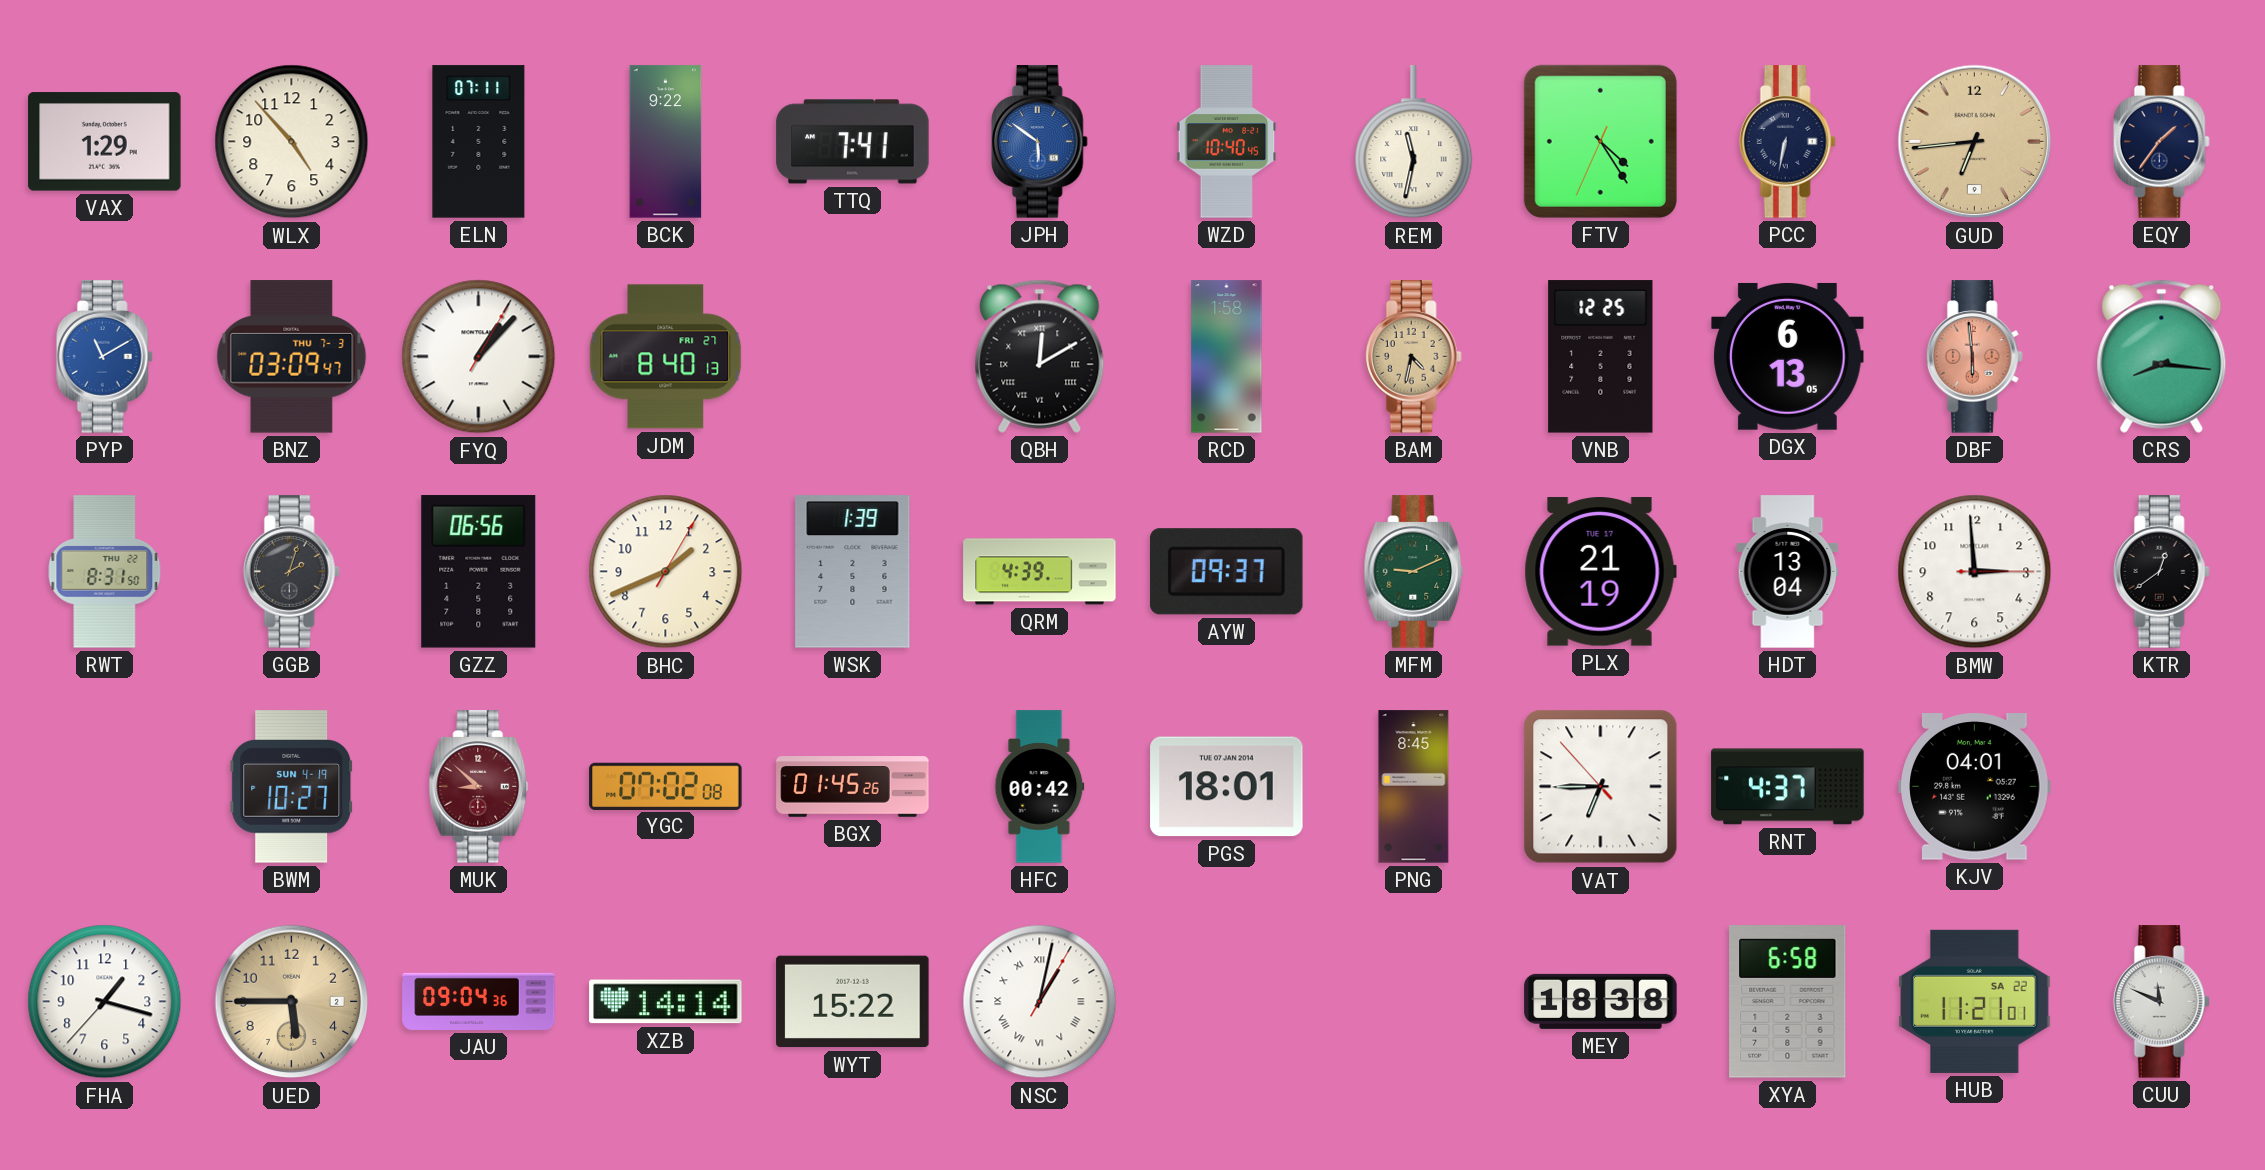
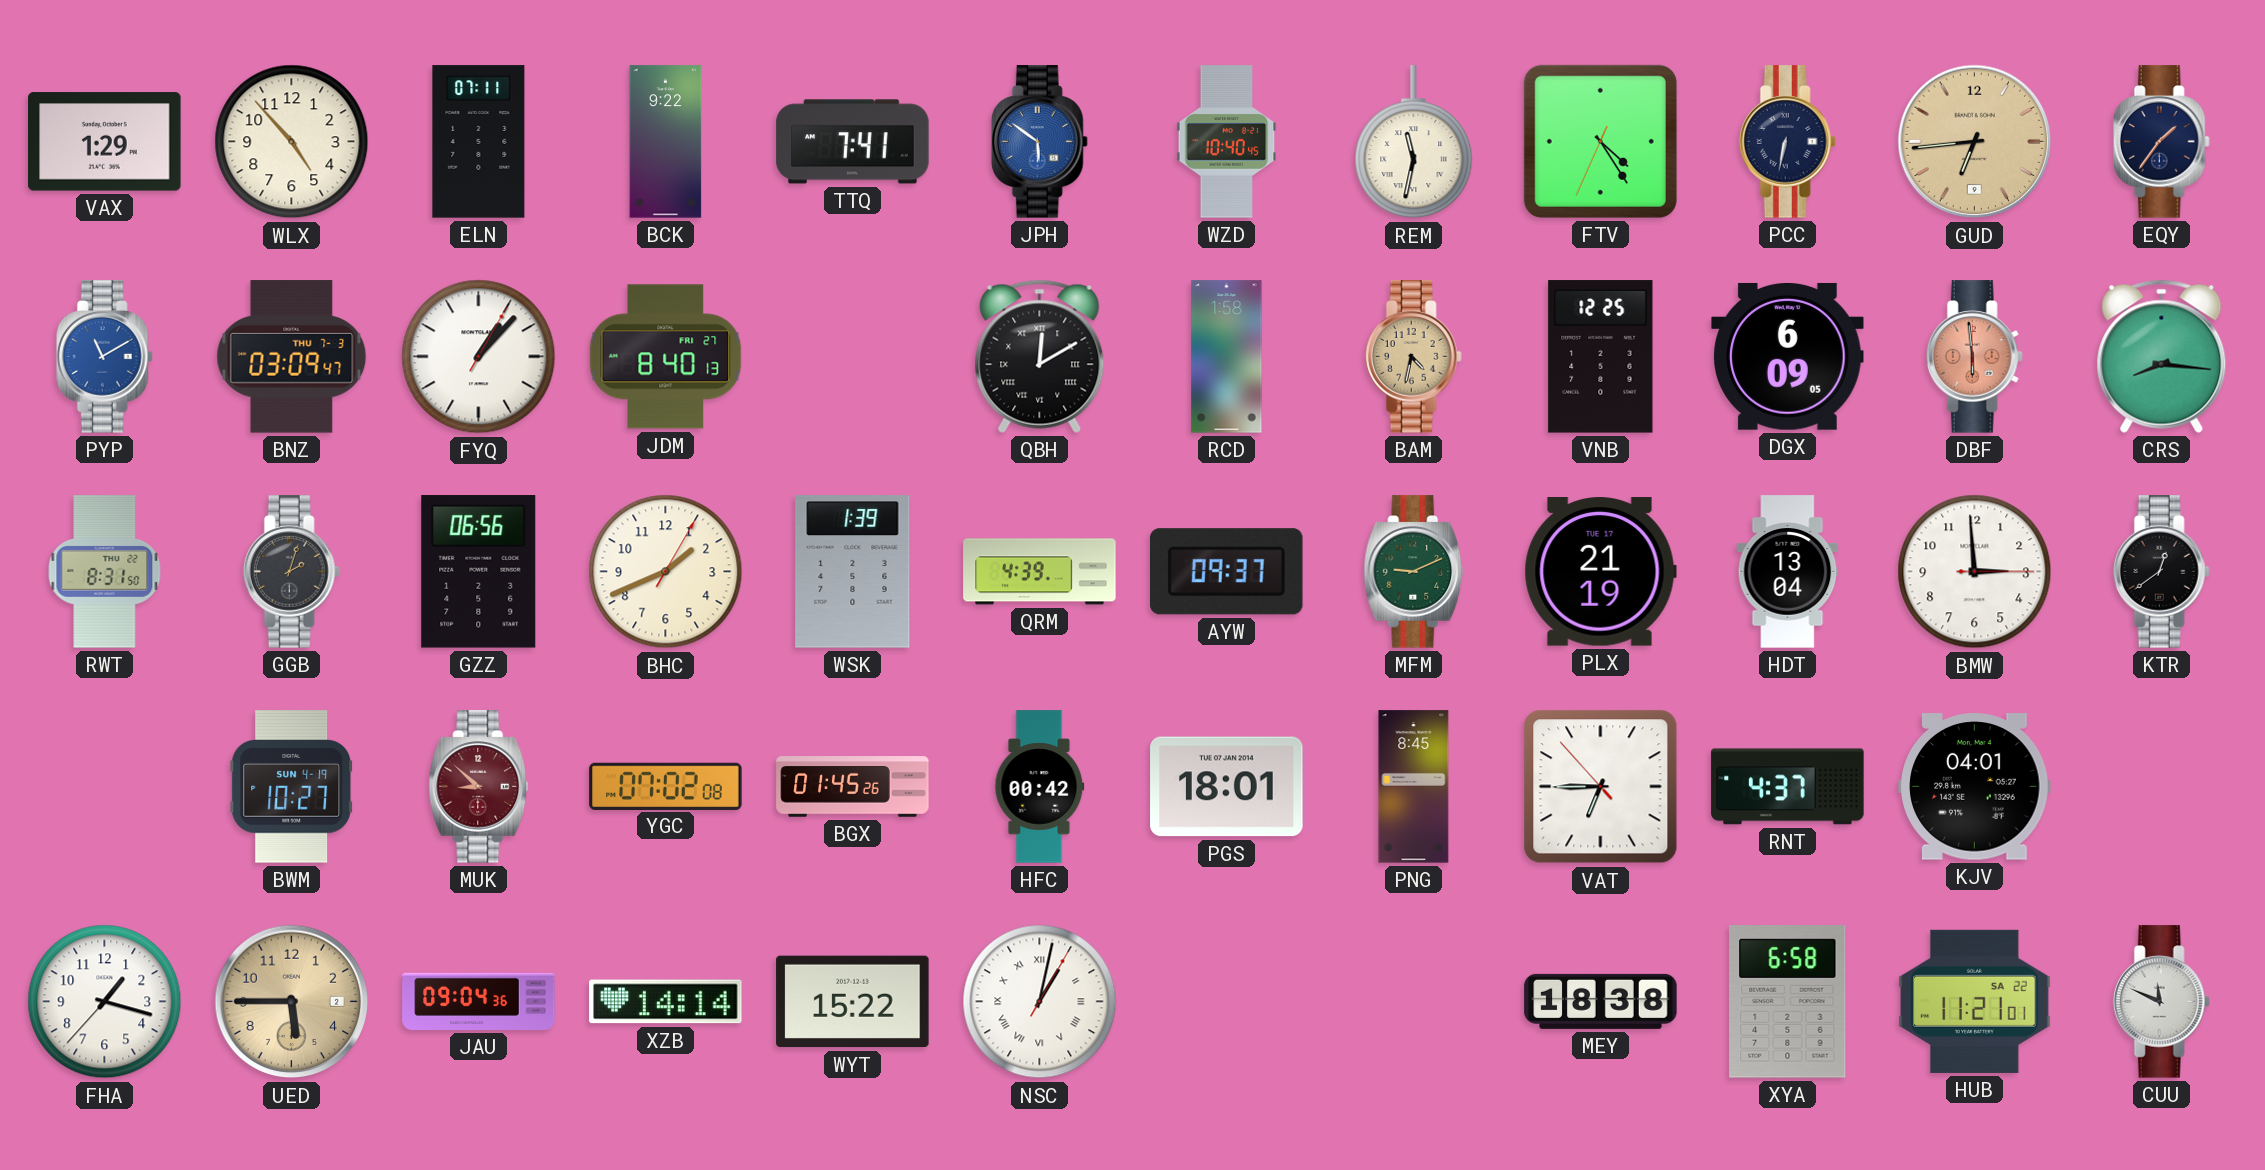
DGX: 6:13 -> 6:09
